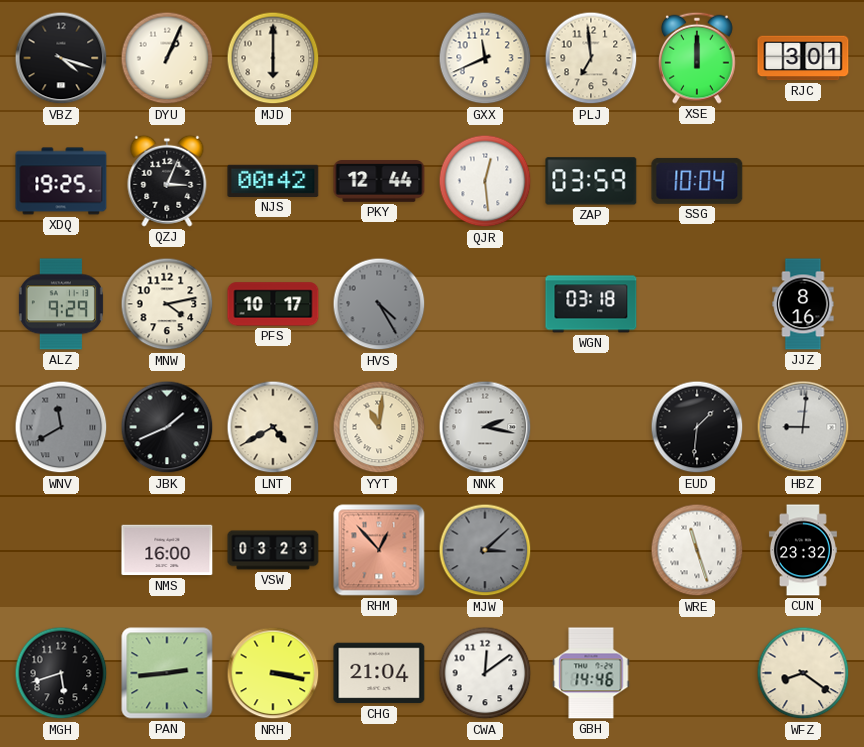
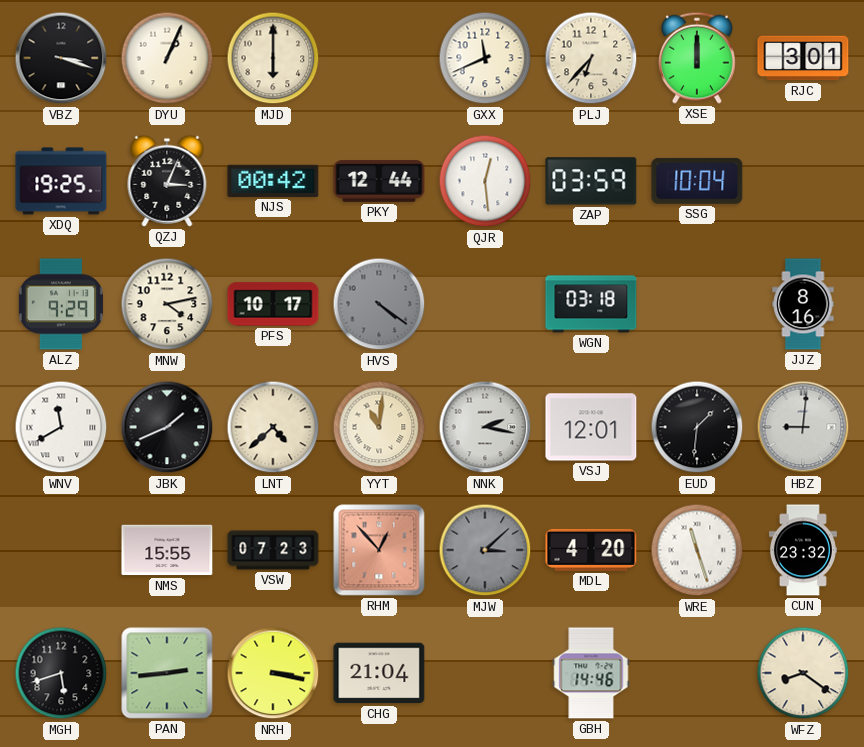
VBZ: 4:18 -> 3:18
PLJ: 6:59 -> 6:37
HVS: 4:25 -> 4:21
WNV dial: grey -> white
LNT: 4:40 -> 4:38
VSJ: none -> 12:01
NMS: 16:00 -> 15:55
VSW: 03:23 -> 07:23
MDL: none -> 4:20
CWA: 12:09 -> none
